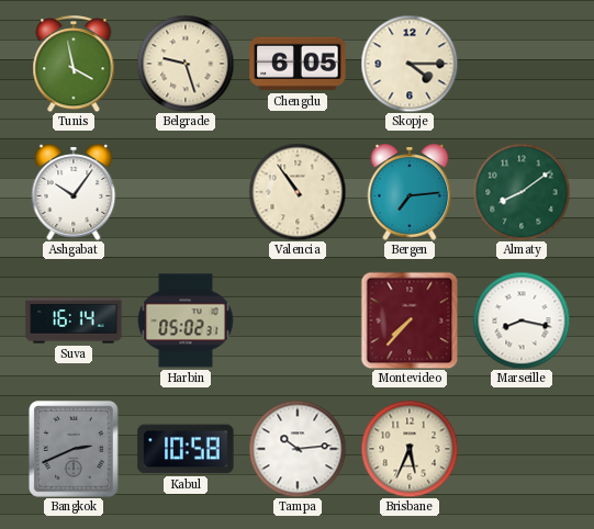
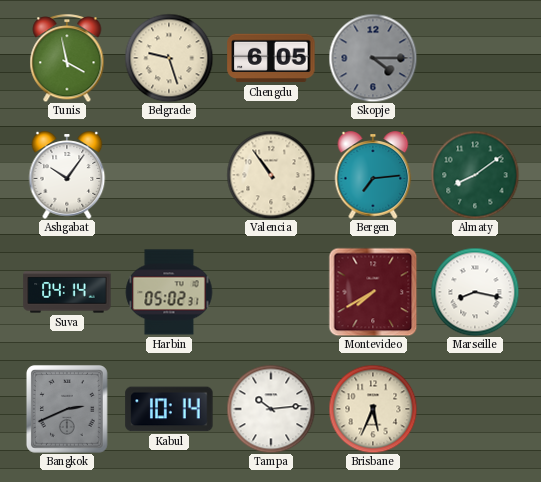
Skopje dial: cream -> grey
Suva: 16:14 -> 04:14
Montevideo: 7:37 -> 7:40
Kabul: 10:58 -> 10:14
